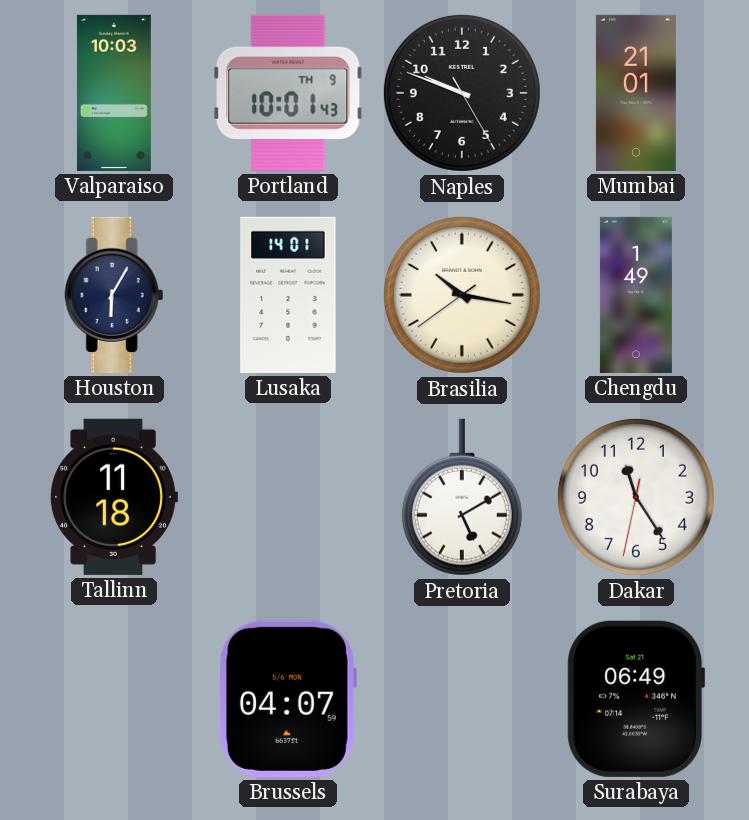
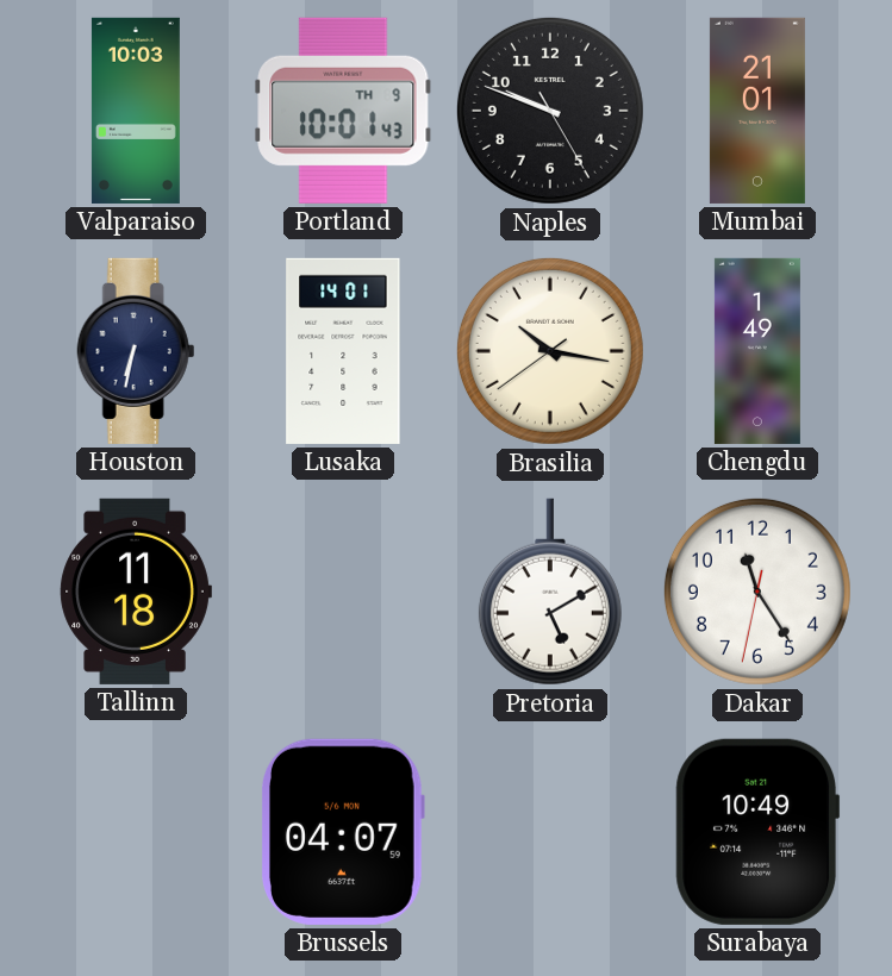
Houston: 6:05 -> 6:32
Surabaya: 06:49 -> 10:49
